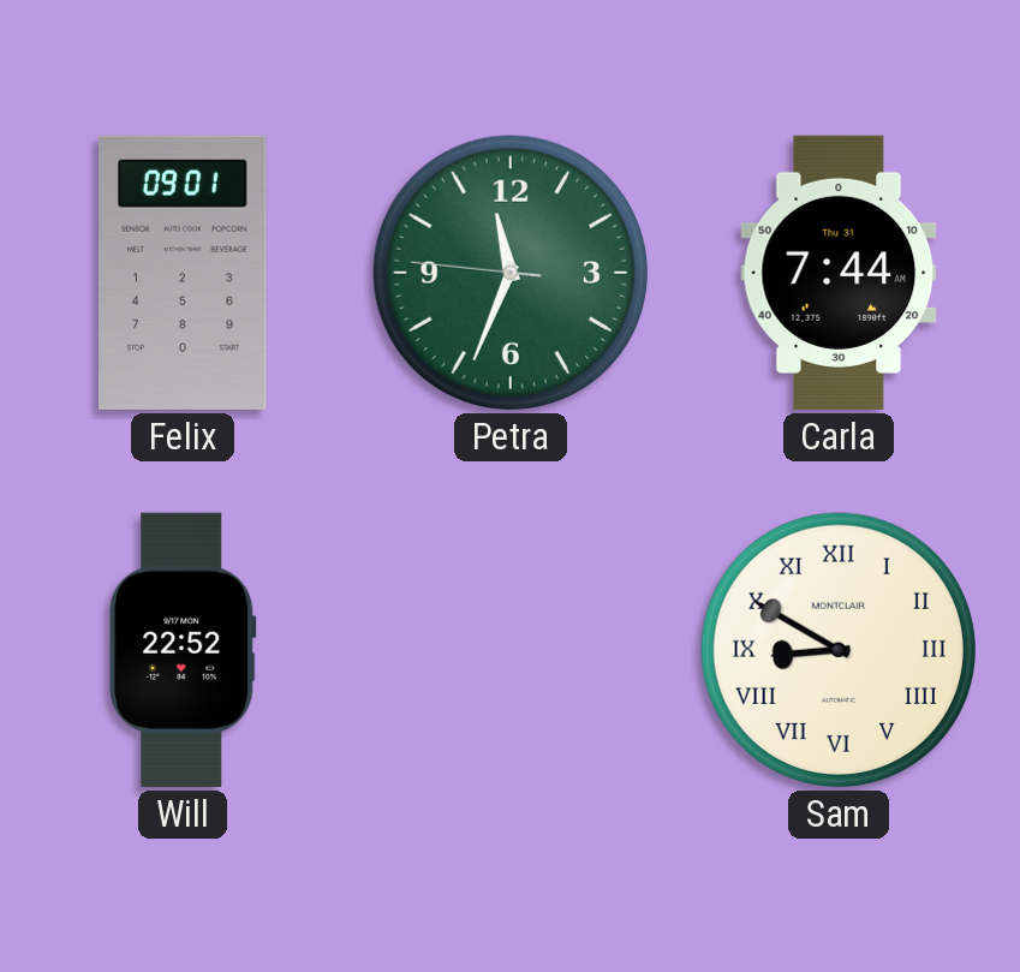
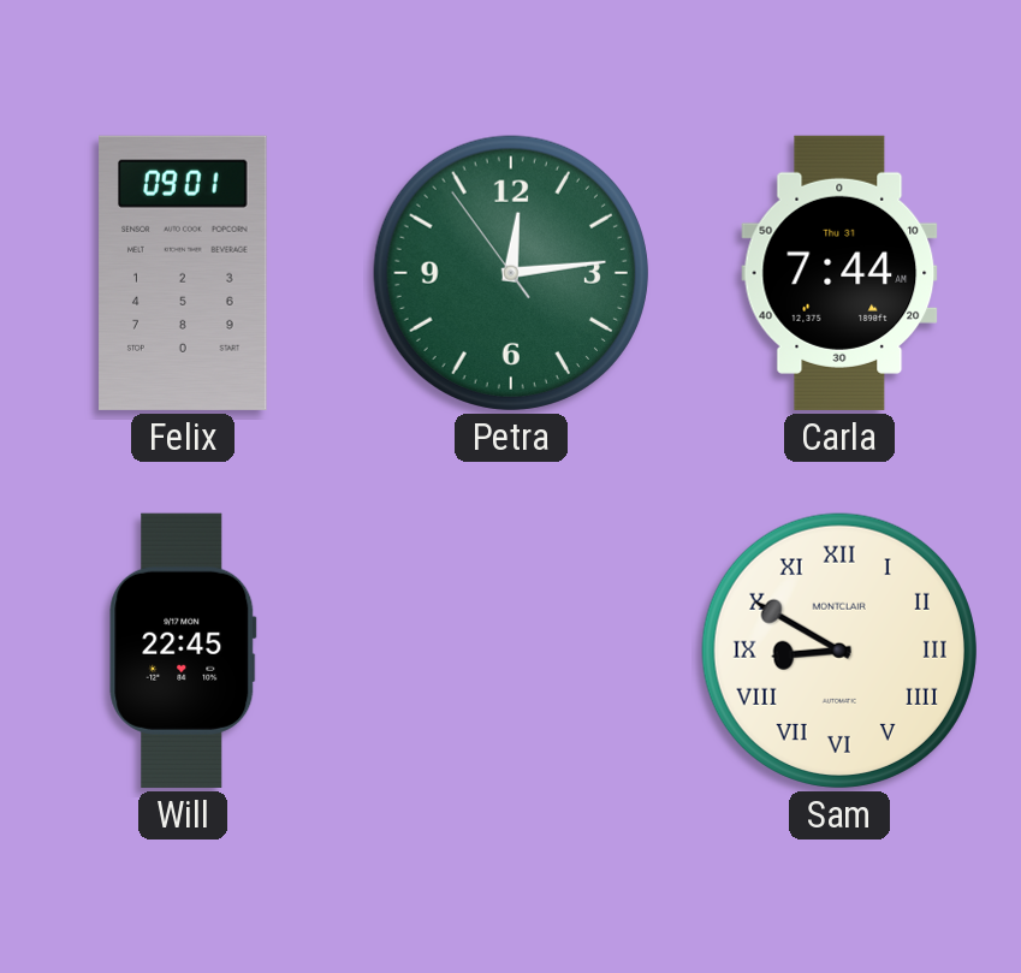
Petra: 11:33 -> 12:13
Will: 22:52 -> 22:45
